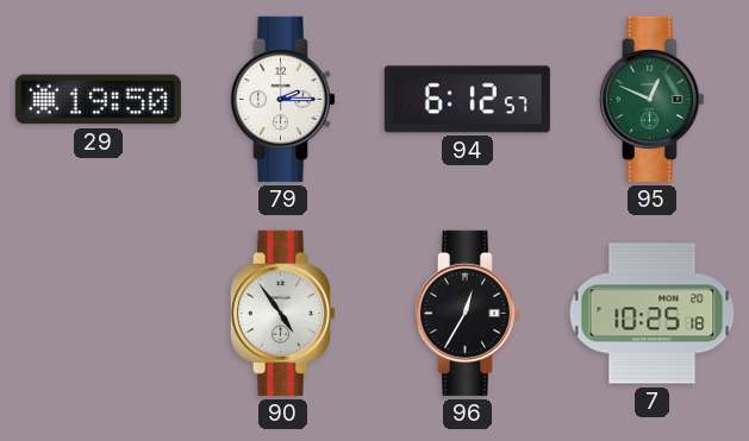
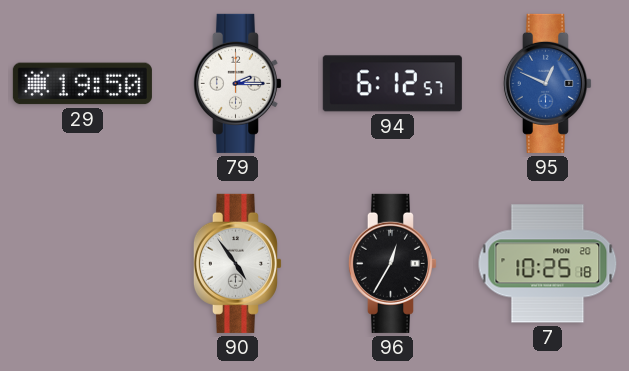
95 dial: green -> blue
